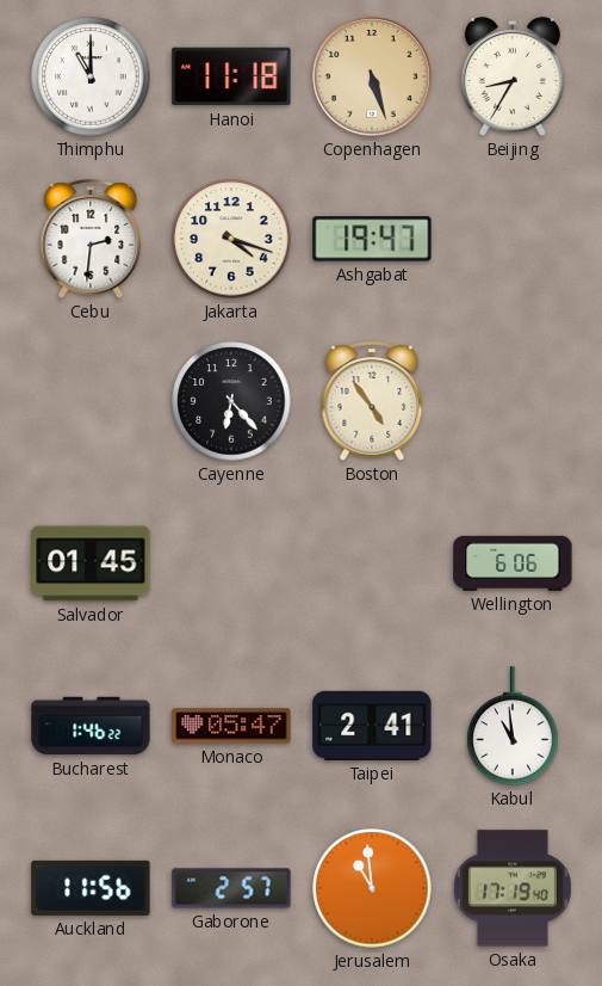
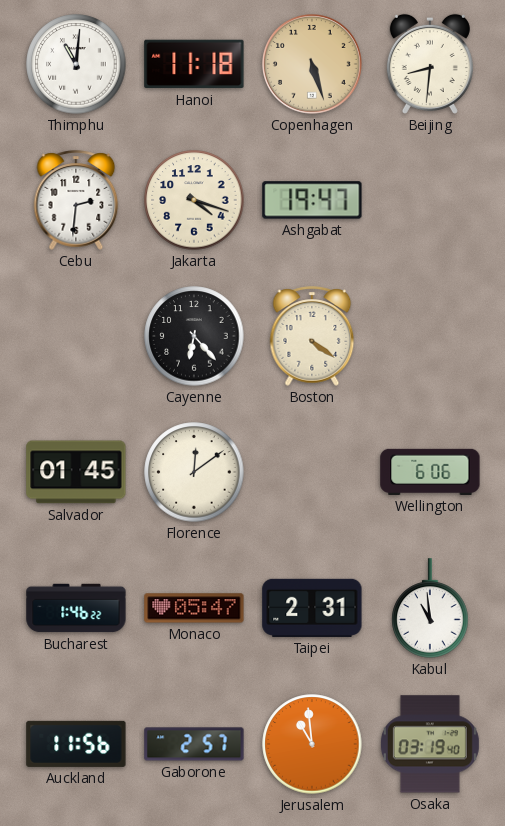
Thimphu: 11:00 -> 11:01
Beijing: 8:35 -> 8:31
Boston: 4:54 -> 4:21
Florence: none -> 12:09
Taipei: 2:41 -> 2:31
Osaka: 17:19 -> 03:19
